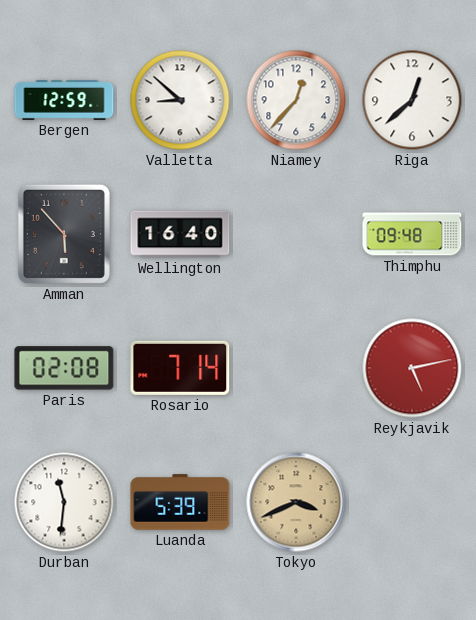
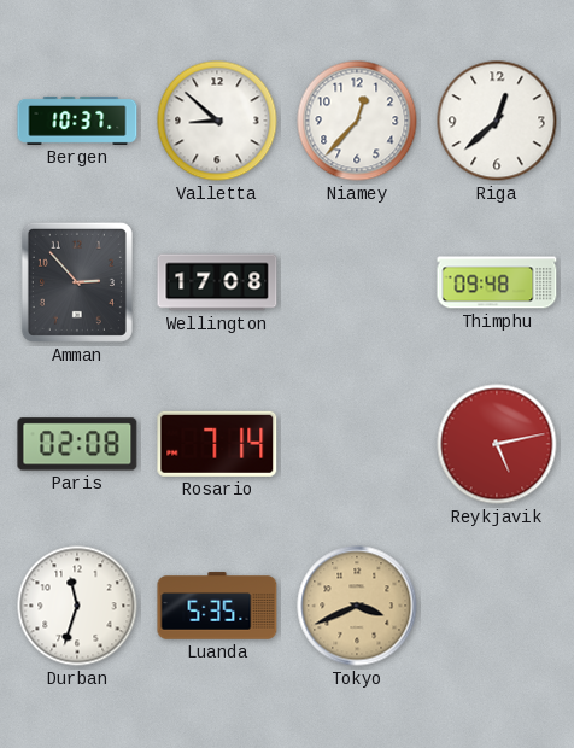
Bergen: 12:59 -> 10:37
Amman: 5:53 -> 2:53
Wellington: 16:40 -> 17:08
Durban: 11:31 -> 11:33
Luanda: 5:39 -> 5:35
